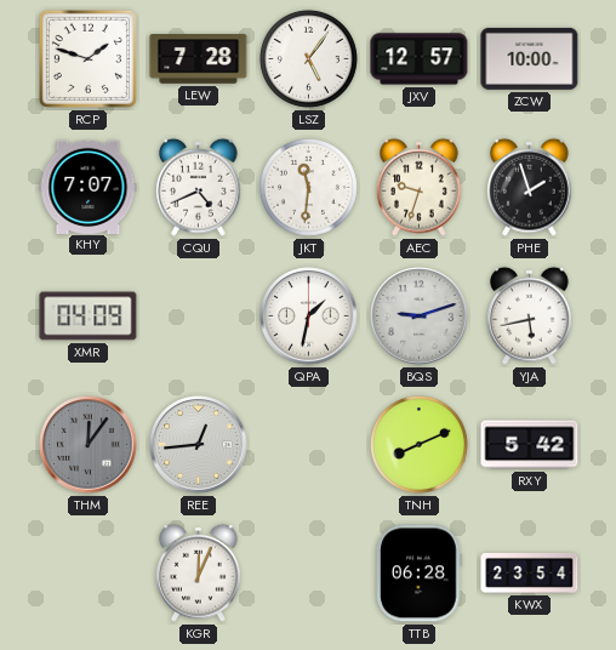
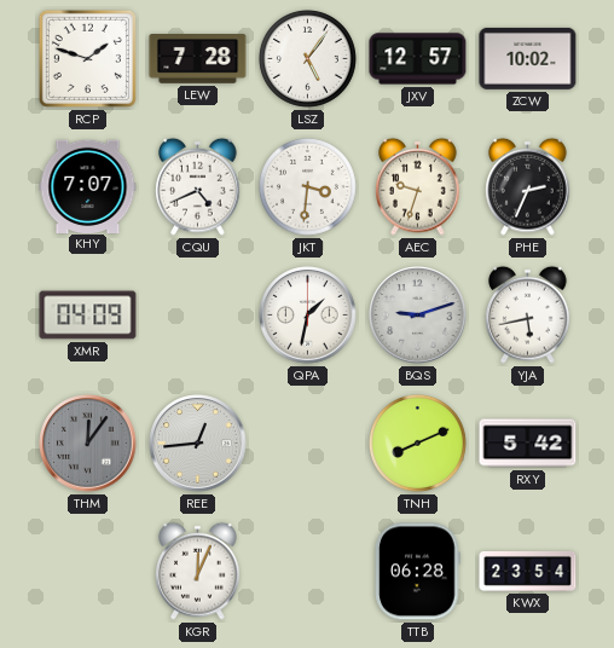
ZCW: 10:00 -> 10:02
JKT: 11:31 -> 3:31
PHE: 1:57 -> 2:34
